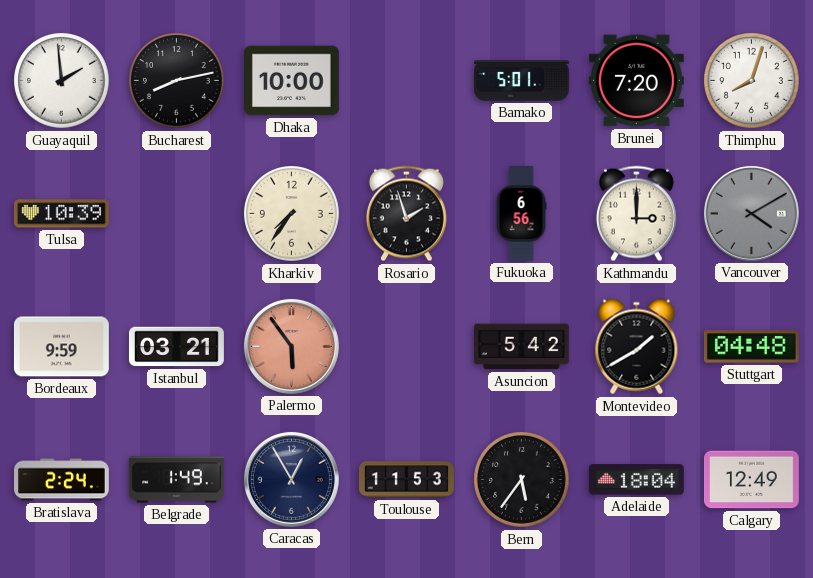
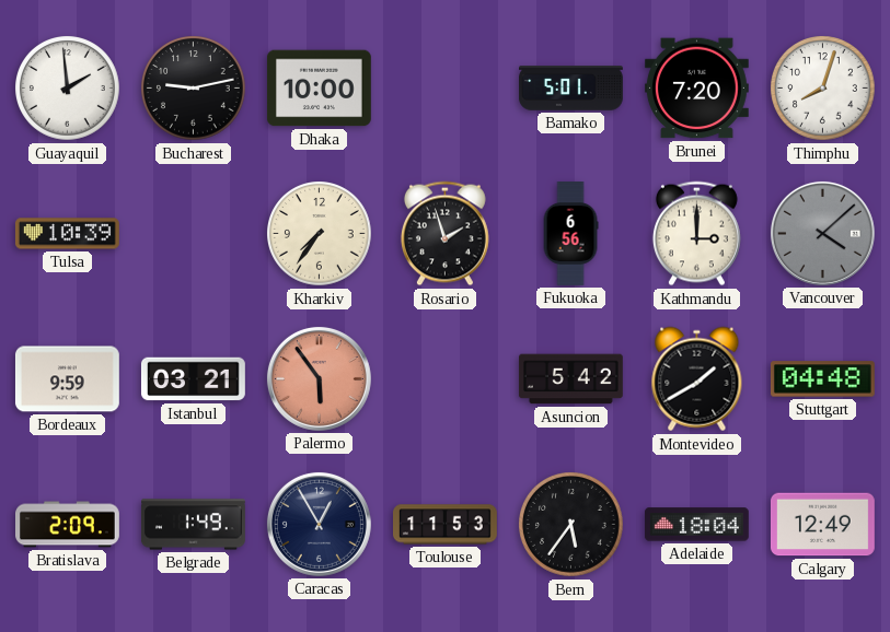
Bucharest: 8:13 -> 9:13
Vancouver: 4:10 -> 4:08
Bratislava: 2:24 -> 2:09
